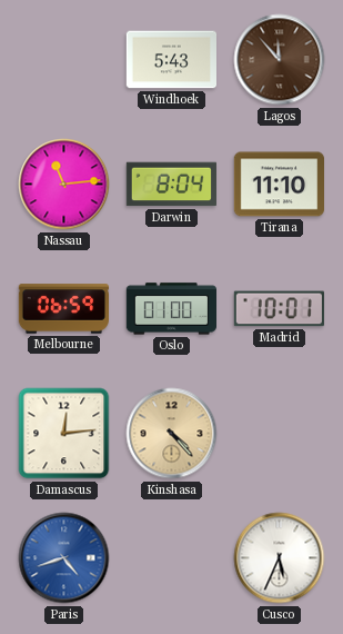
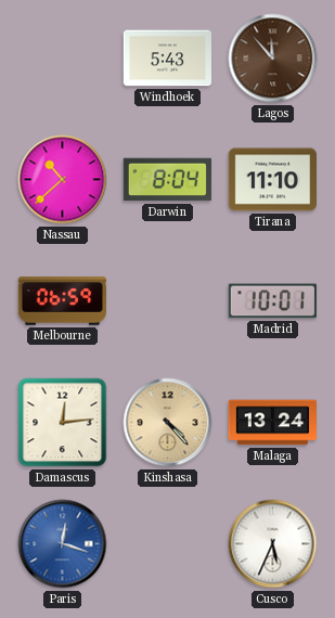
Nassau: 11:14 -> 10:38
Oslo: 01:00 -> none
Malaga: none -> 13:24
Paris: 4:42 -> 12:18
